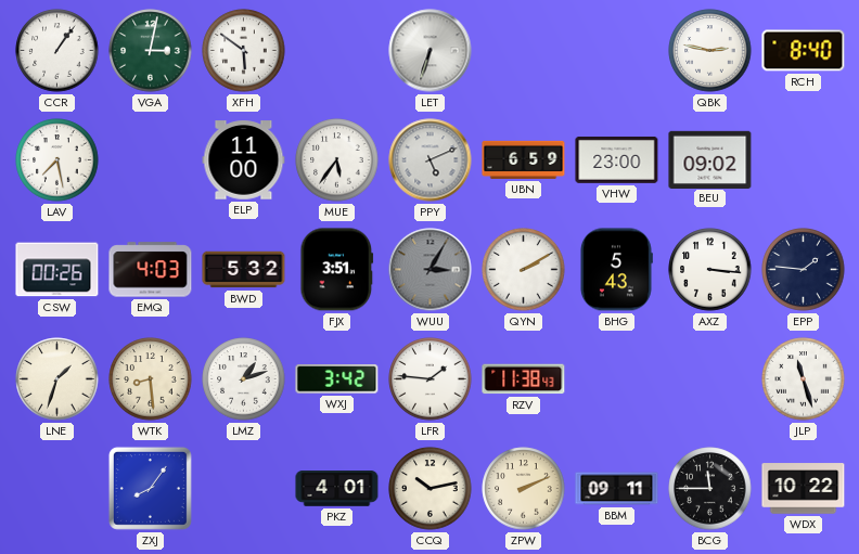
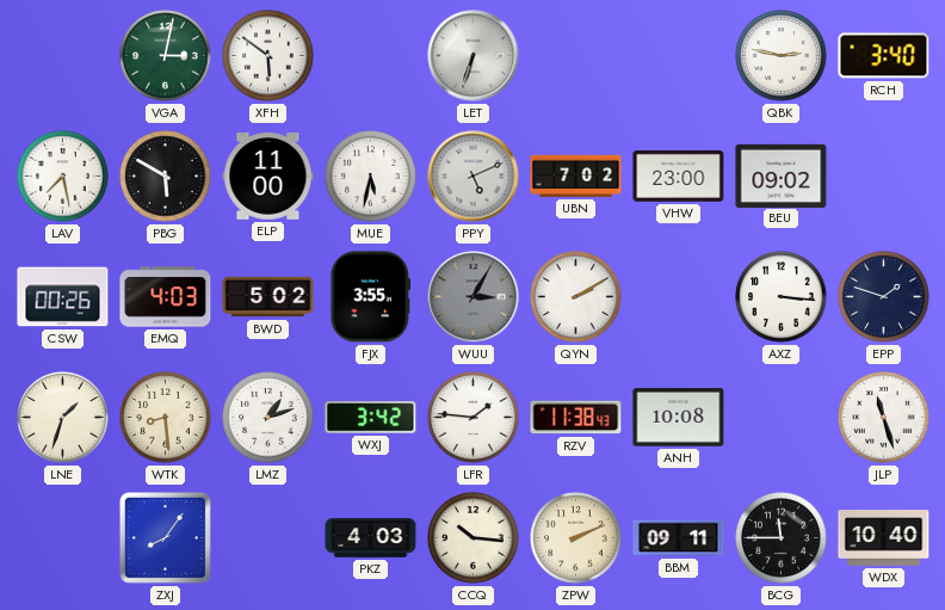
CCR: 1:06 -> none
RCH: 8:40 -> 3:40
PBG: none -> 5:50
MUE: 5:36 -> 5:32
UBN: 6:59 -> 7:02
BWD: 5:32 -> 5:02
FJX: 3:51 -> 3:55
BHG: 5:43 -> none
EPP: 1:46 -> 1:48
ANH: none -> 10:08
PKZ: 4:01 -> 4:03
CCQ: 10:13 -> 10:16
WDX: 10:22 -> 10:40
